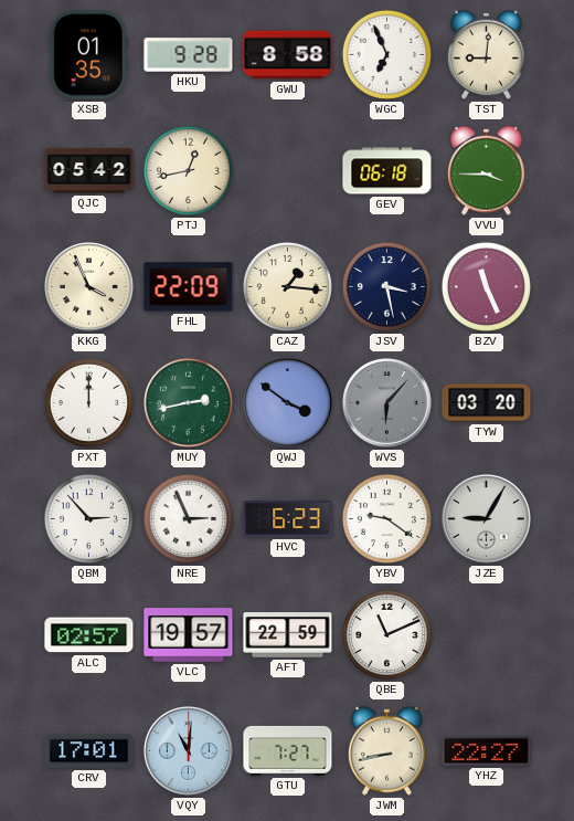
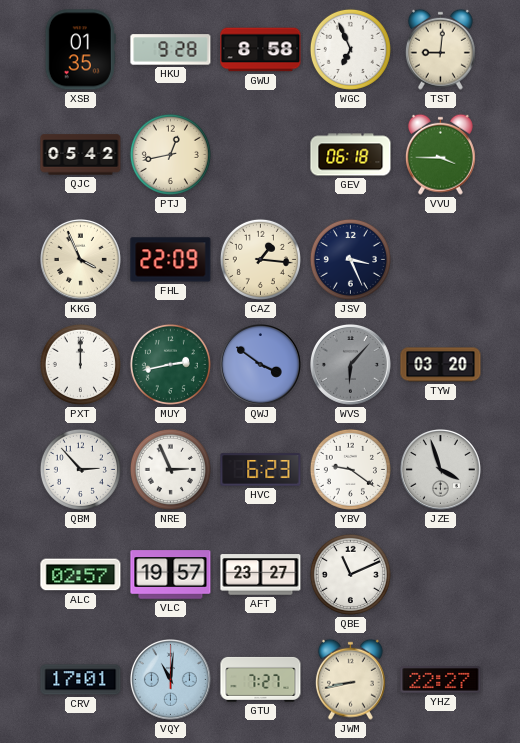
JSV: 3:28 -> 3:26
BZV: 11:26 -> none
JZE: 9:05 -> 3:57
AFT: 22:59 -> 23:27
